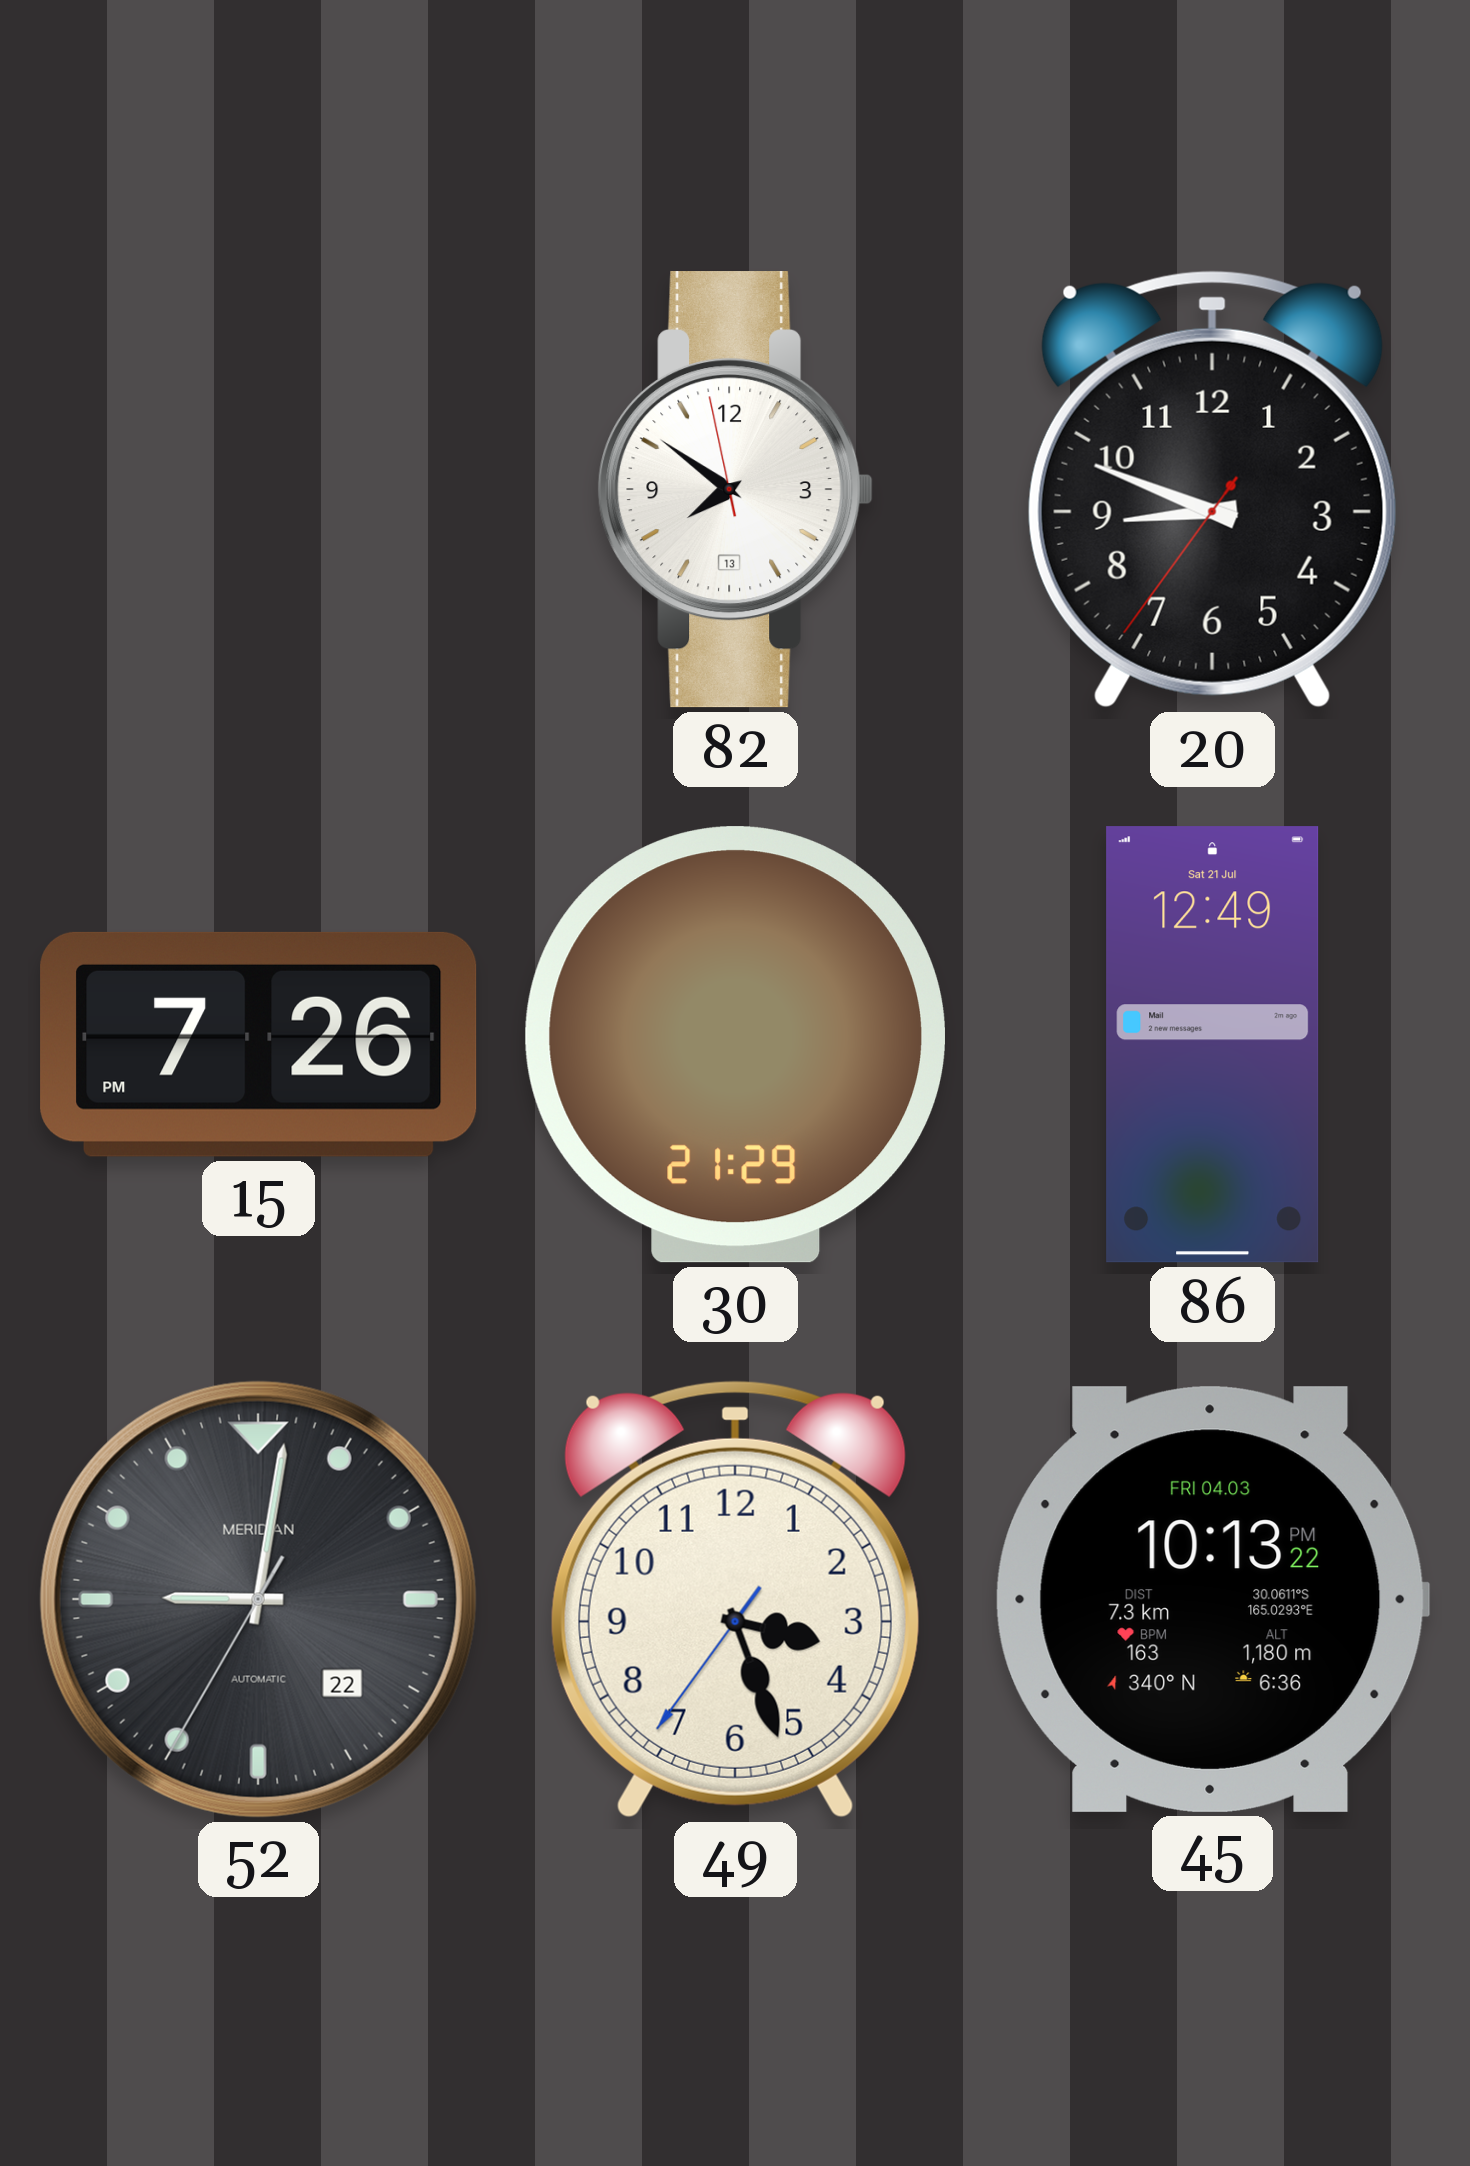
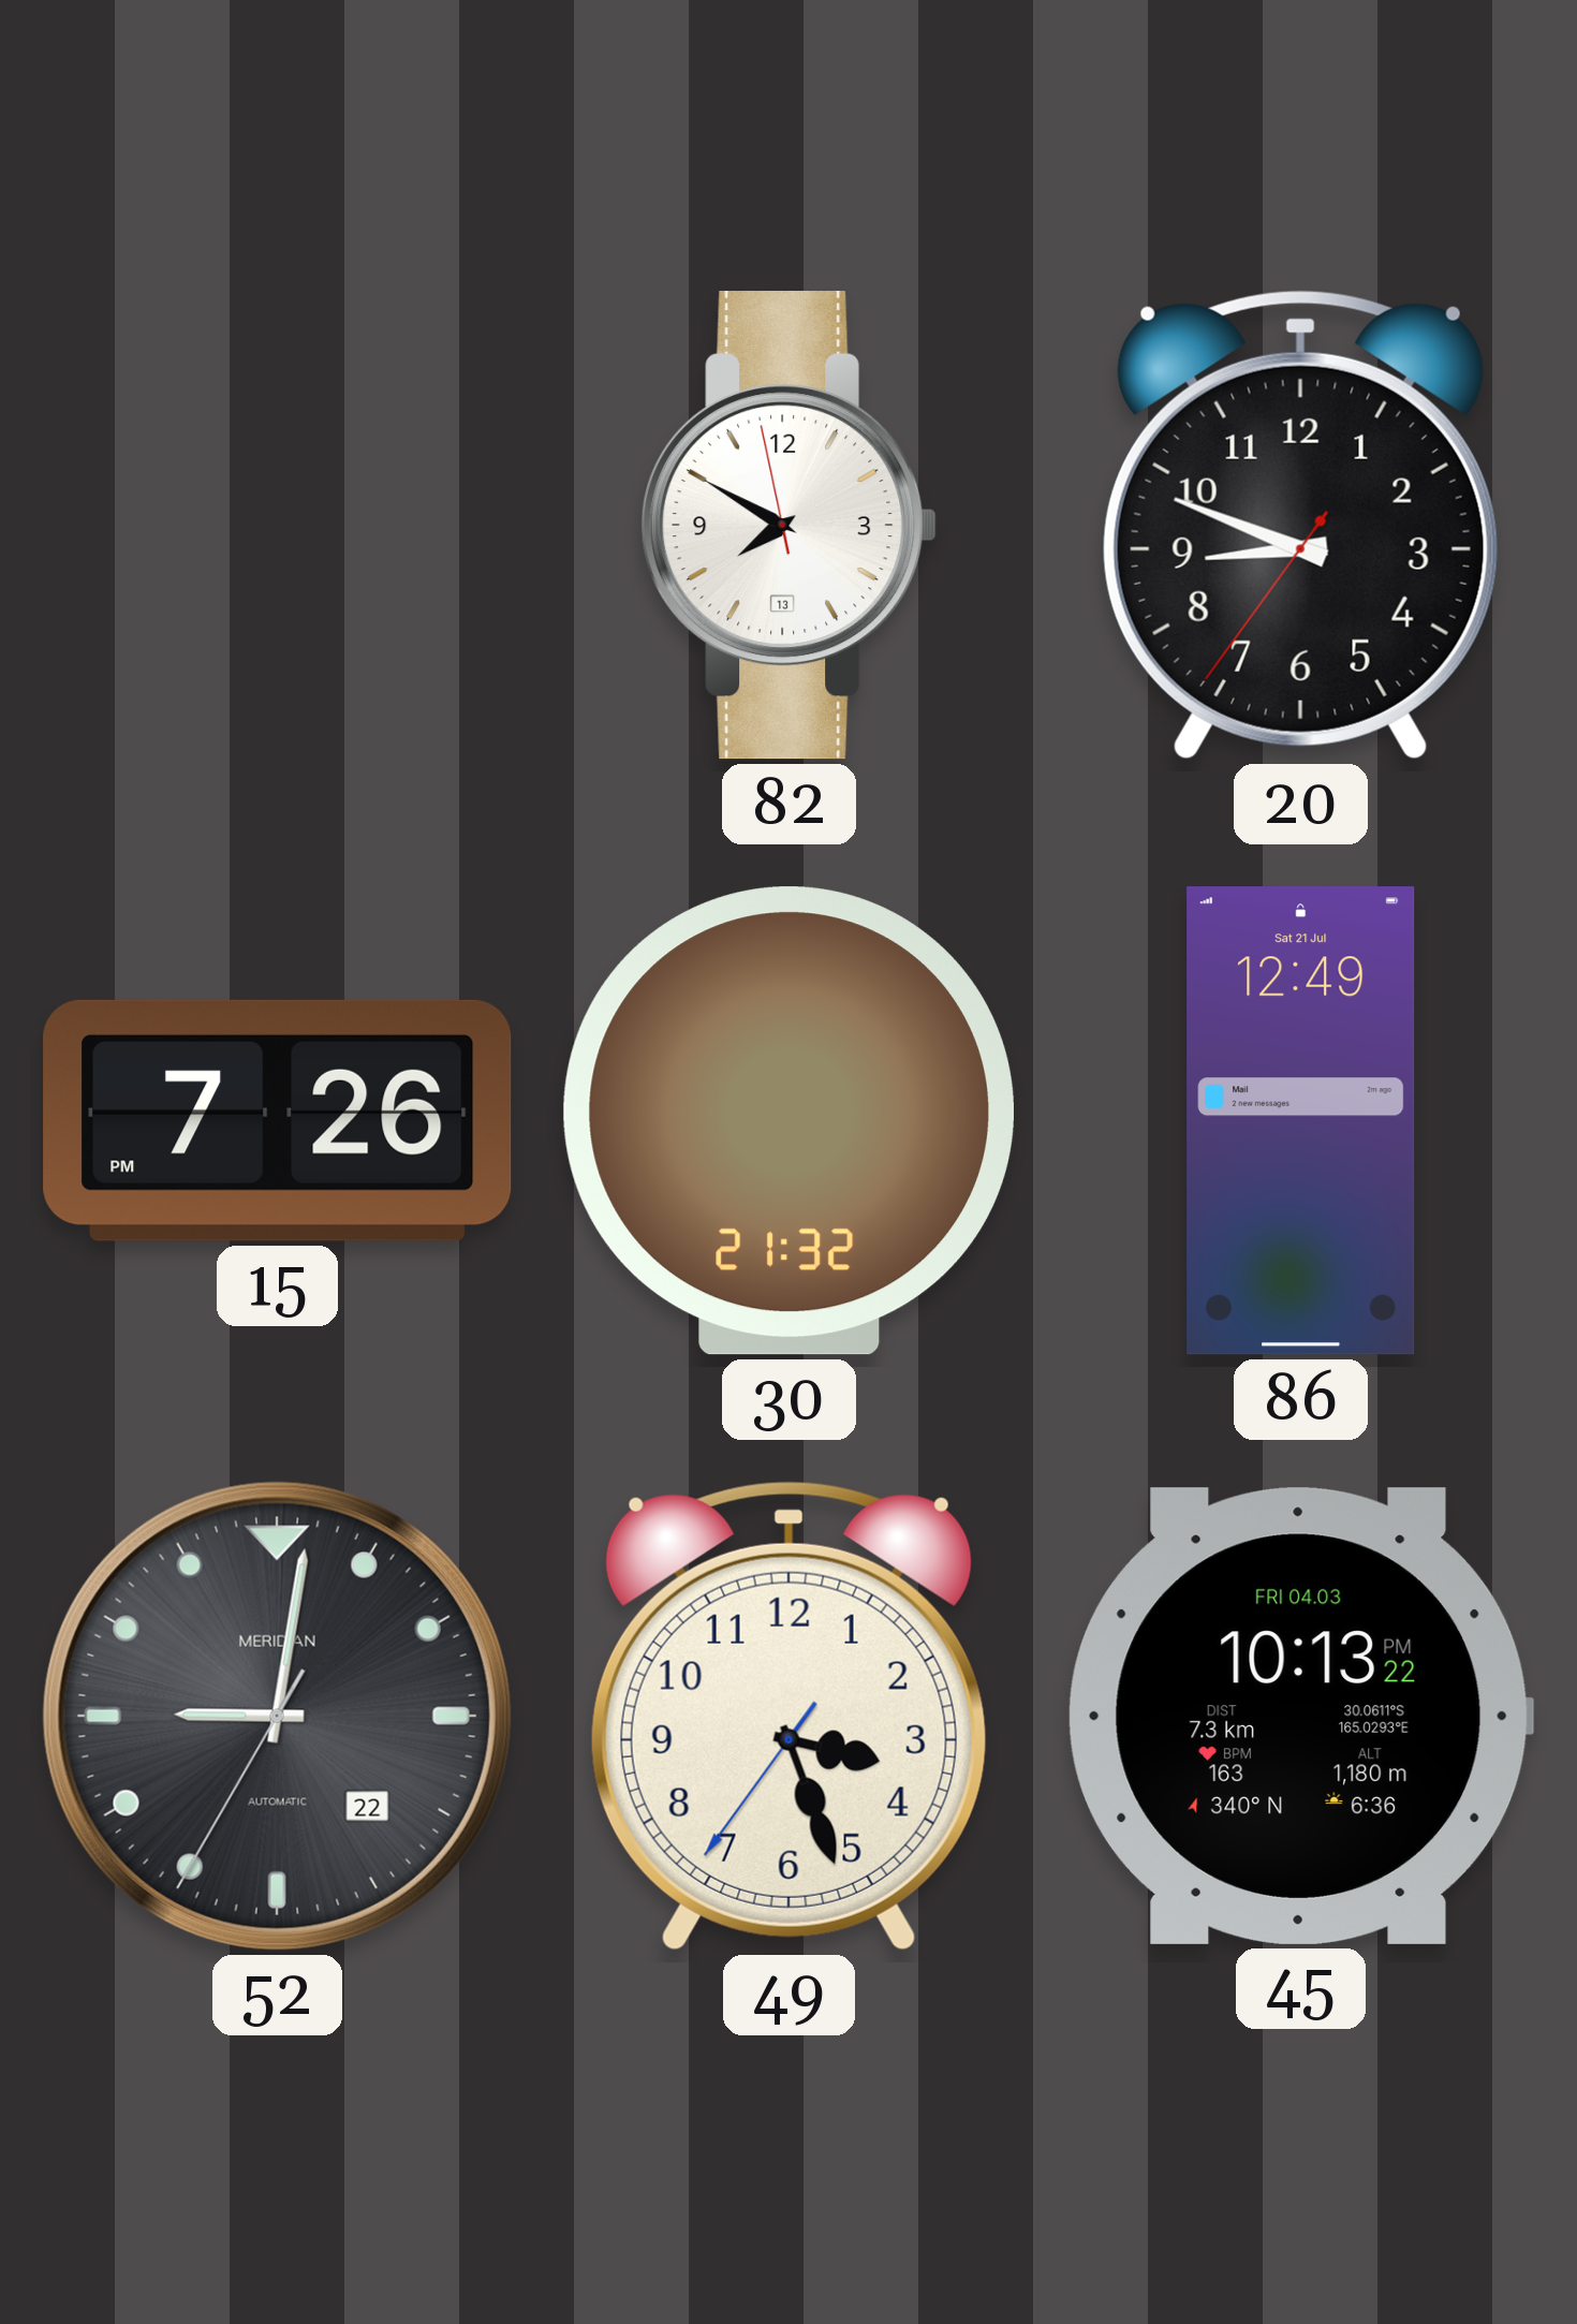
82: 7:50 -> 7:49
30: 21:29 -> 21:32
